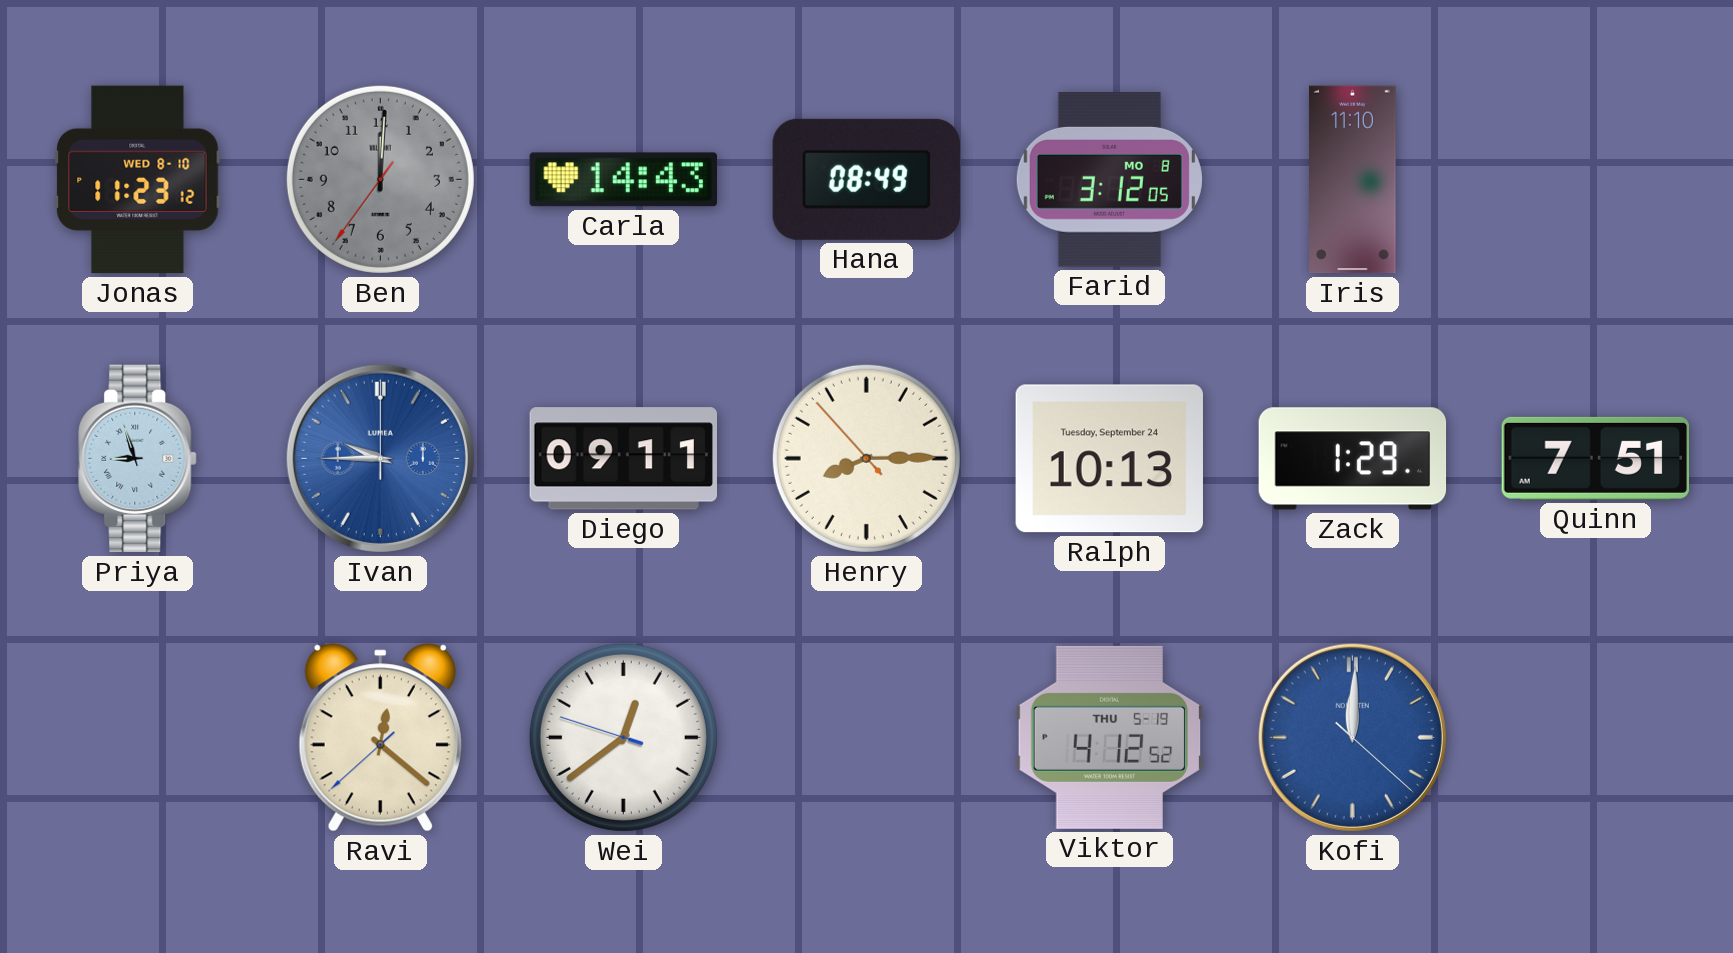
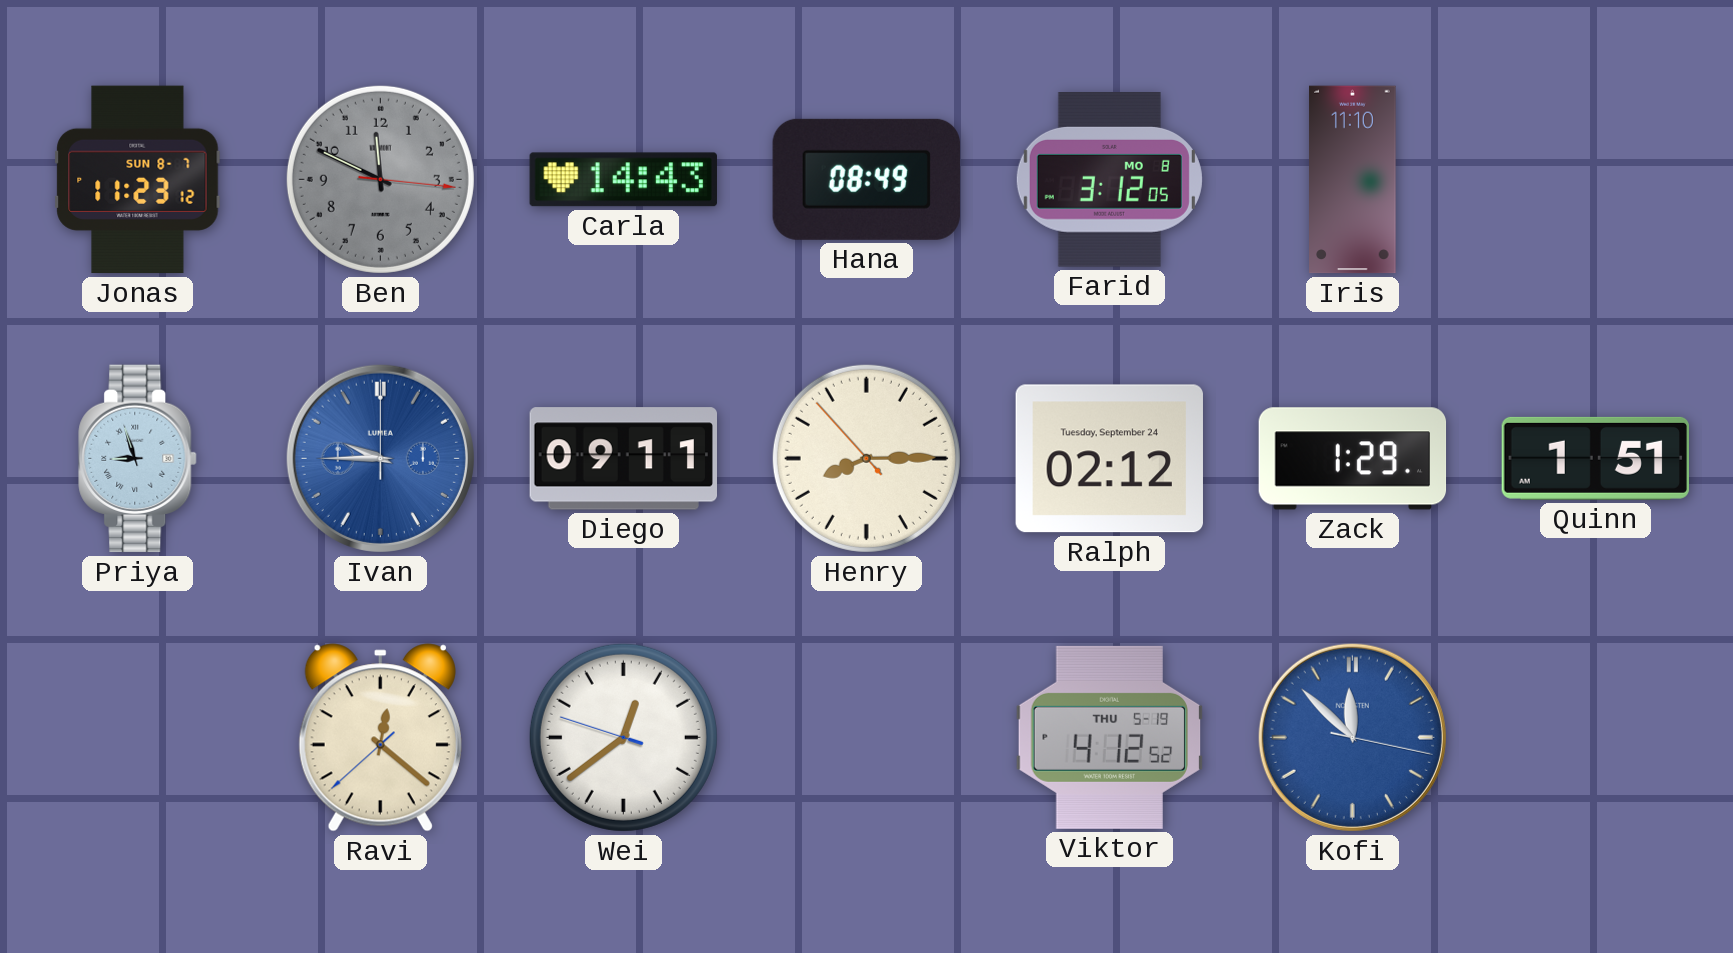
Jonas date: WED 8-10 -> SUN 8-7
Ben: 12:00 -> 11:49
Ralph: 10:13 -> 02:12
Quinn: 7:51 -> 1:51
Kofi: 12:00 -> 11:52
